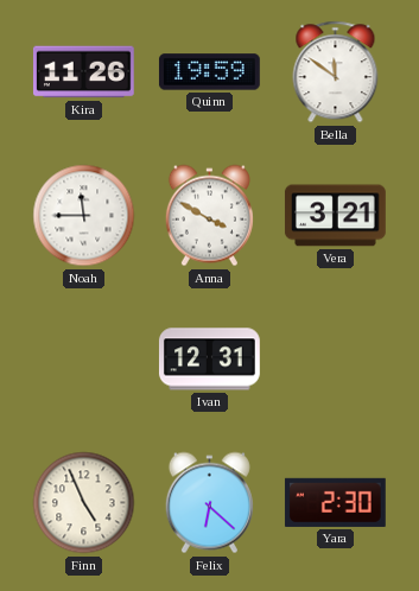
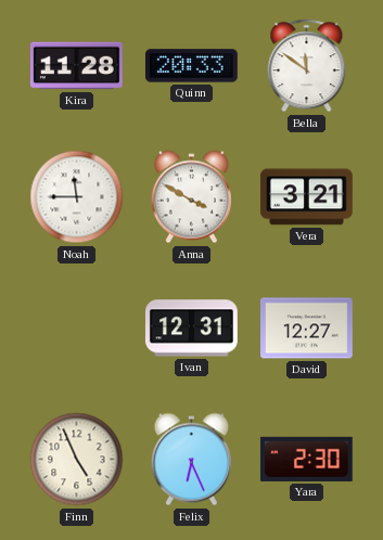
Kira: 11:26 -> 11:28
Quinn: 19:59 -> 20:33
David: none -> 12:27
Felix: 6:22 -> 6:26
